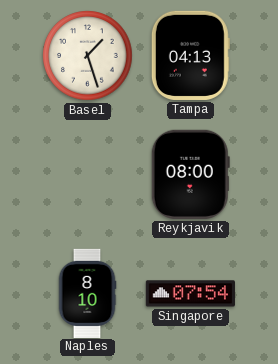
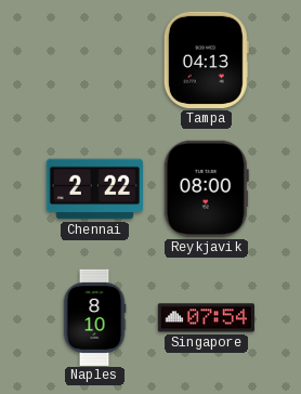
Basel: 1:27 -> none
Chennai: none -> 2:22
